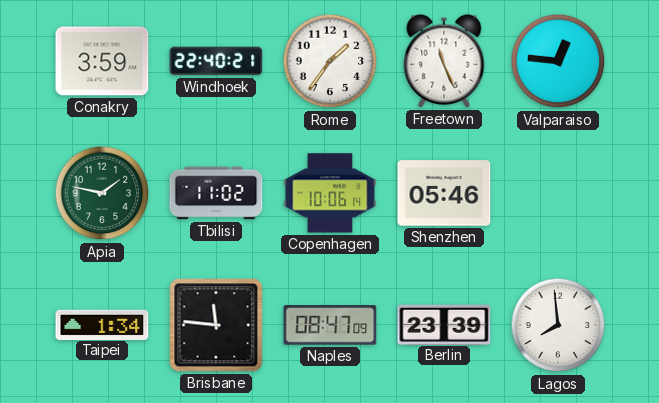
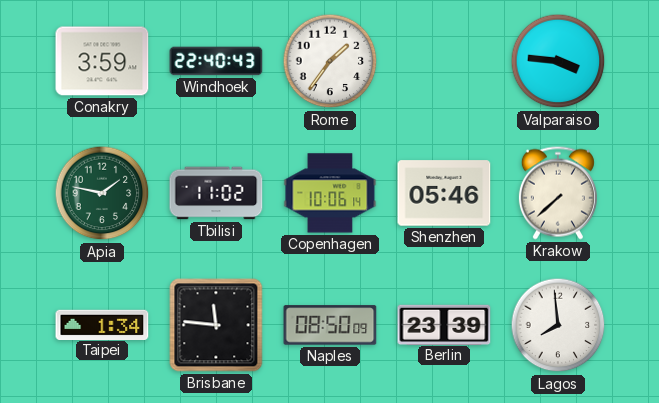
Windhoek: 22:40:21 -> 22:40:43
Freetown: 11:26 -> none
Valparaiso: 12:46 -> 3:46
Krakow: none -> 7:38
Naples: 08:47 -> 08:50
